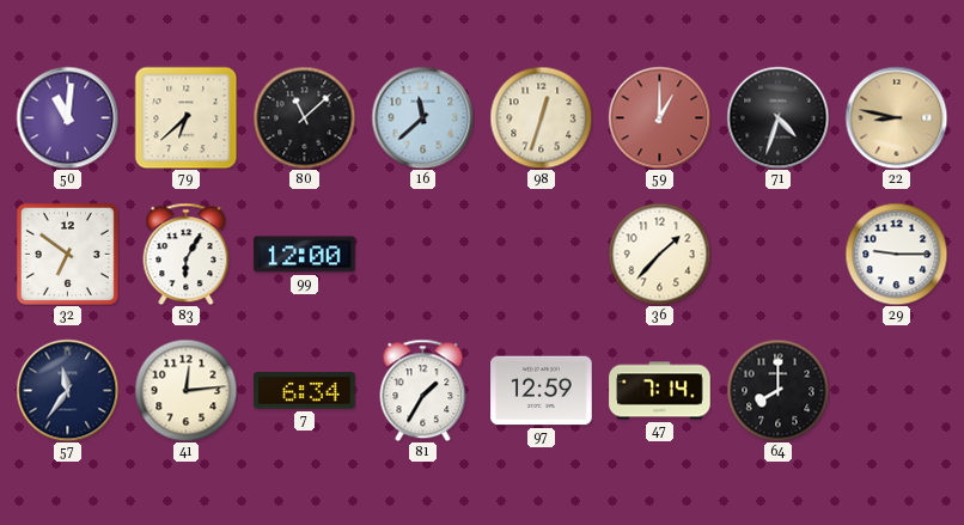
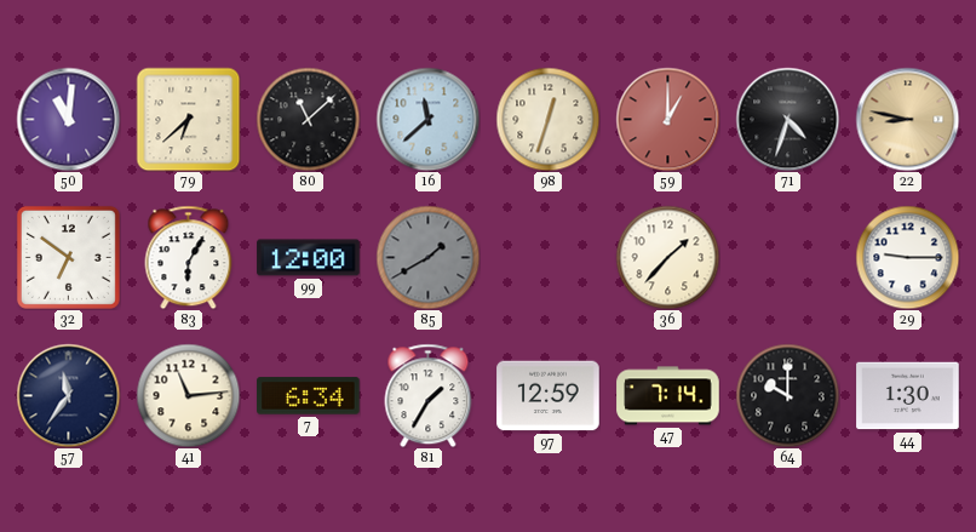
85: none -> 1:40
41: 12:14 -> 11:14
64: 8:00 -> 10:00
44: none -> 1:30
